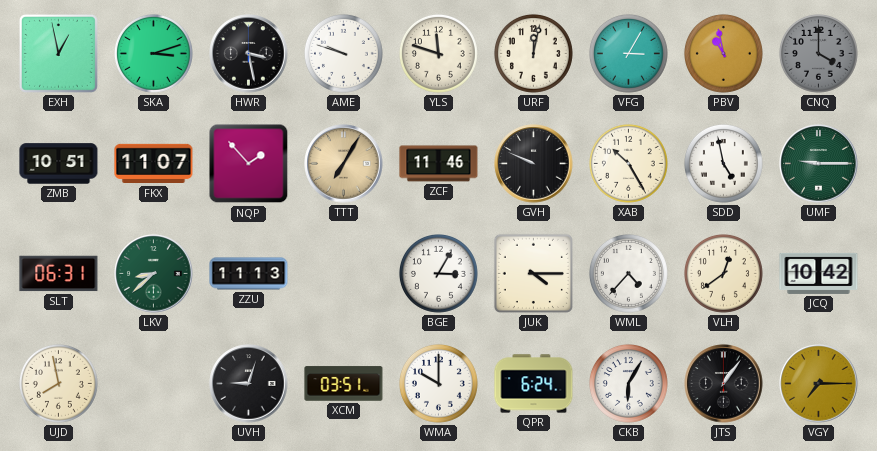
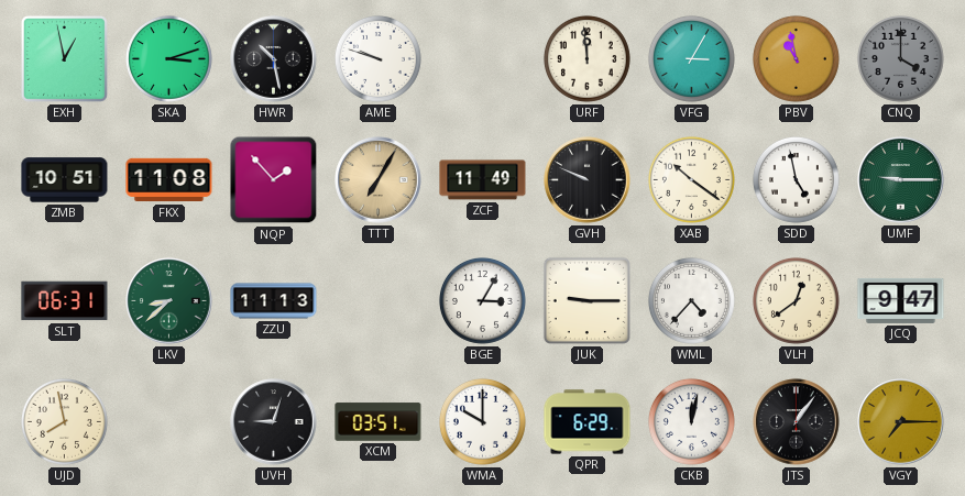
HWR: 3:28 -> 10:28
YLS: 11:48 -> none
URF: 12:02 -> 11:59
FKX: 11:07 -> 11:08
ZCF: 11:46 -> 11:49
XAB: 10:25 -> 10:21
JUK: 4:15 -> 9:15
JCQ: 10:42 -> 9:47
QPR: 6:24 -> 6:29
CKB: 6:05 -> 12:02
